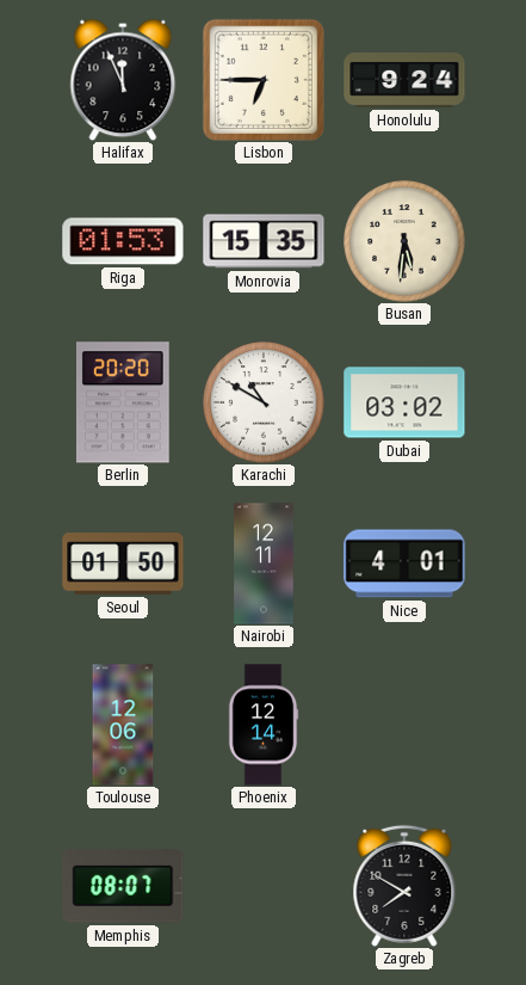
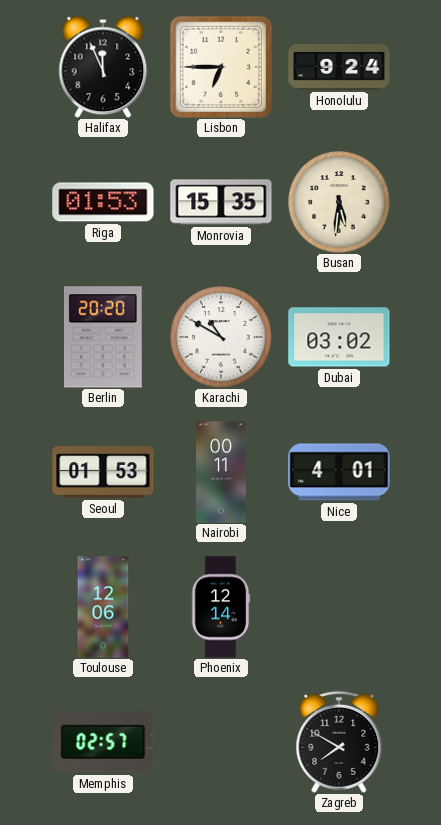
Seoul: 01:50 -> 01:53
Nairobi: 12:11 -> 00:11
Memphis: 08:07 -> 02:57
